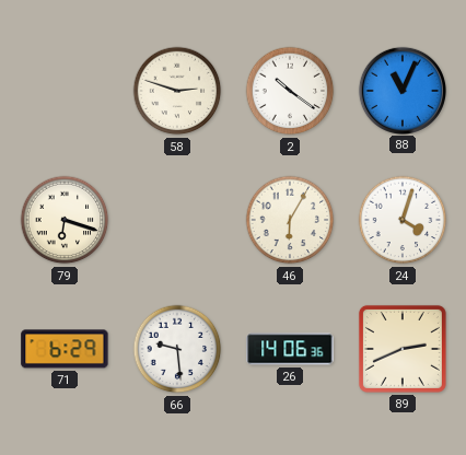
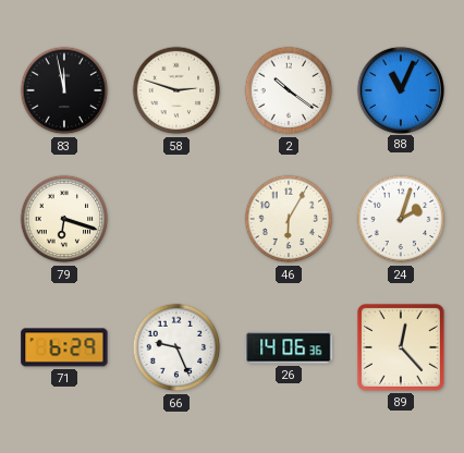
83: none -> 11:58
24: 4:03 -> 2:03
66: 9:29 -> 9:26
89: 2:41 -> 12:23
